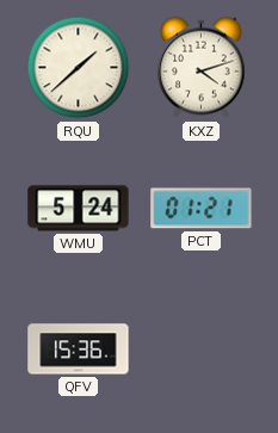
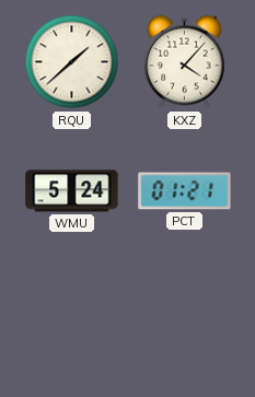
KXZ: 4:12 -> 4:07
QFV: 15:36 -> none
